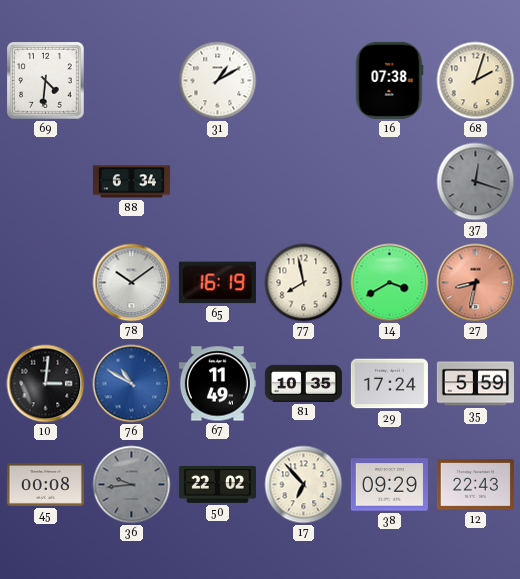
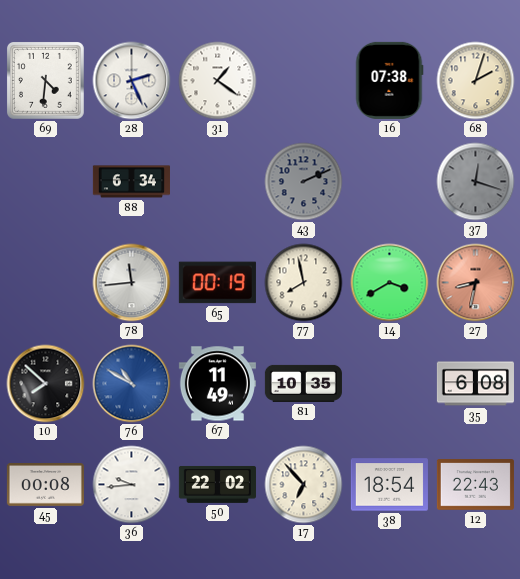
28: none -> 2:26
31: 1:10 -> 1:21
43: none -> 2:11
78: 10:09 -> 11:44
65: 16:19 -> 00:19
10: 3:01 -> 7:52
29: 17:24 -> none
35: 5:59 -> 6:08
36 dial: grey -> white
38: 09:29 -> 18:54
